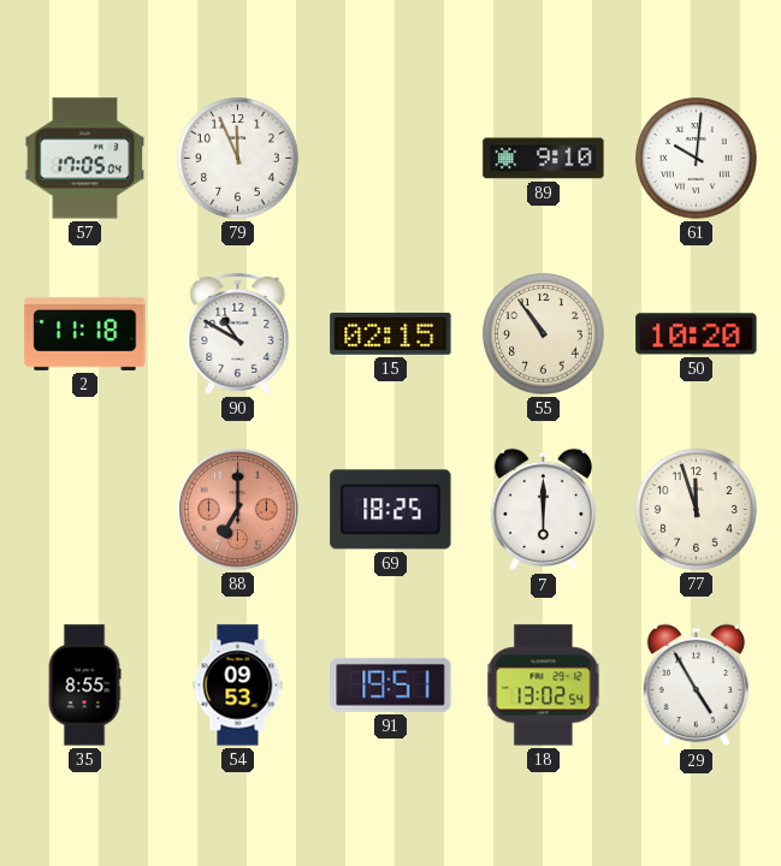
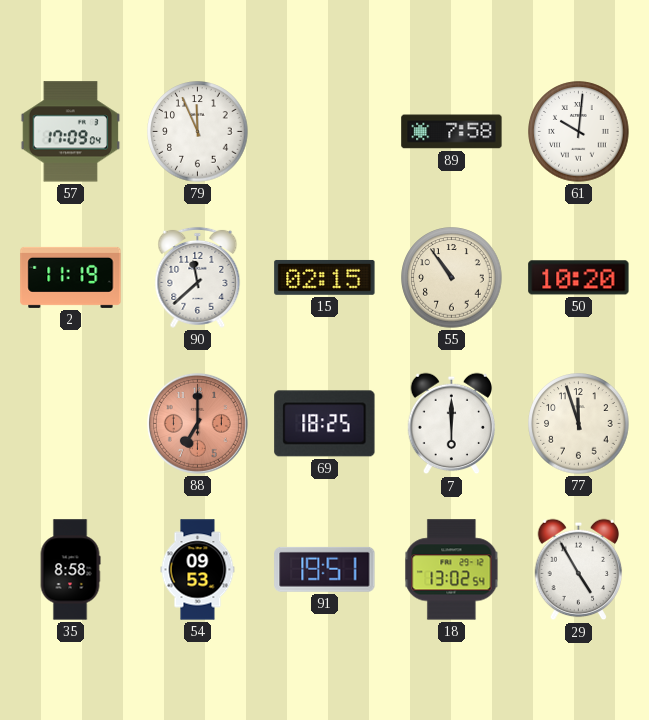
57: 17:05 -> 17:09
89: 9:10 -> 7:58
2: 11:18 -> 11:19
90: 10:50 -> 11:38
35: 8:55 -> 8:58
